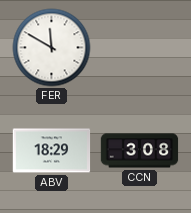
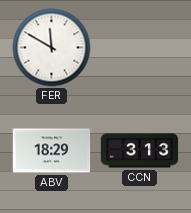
CCN: 3:08 -> 3:13
